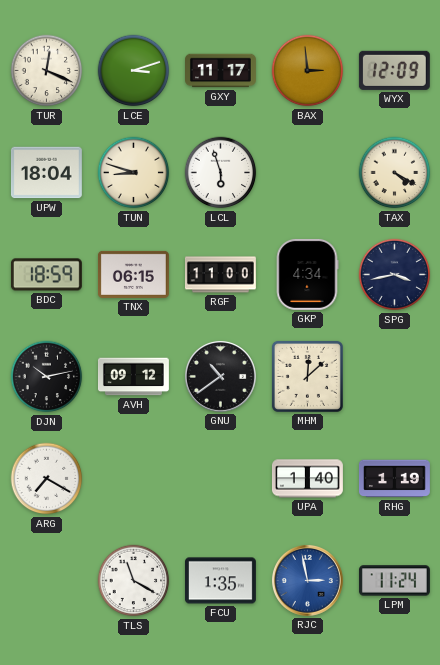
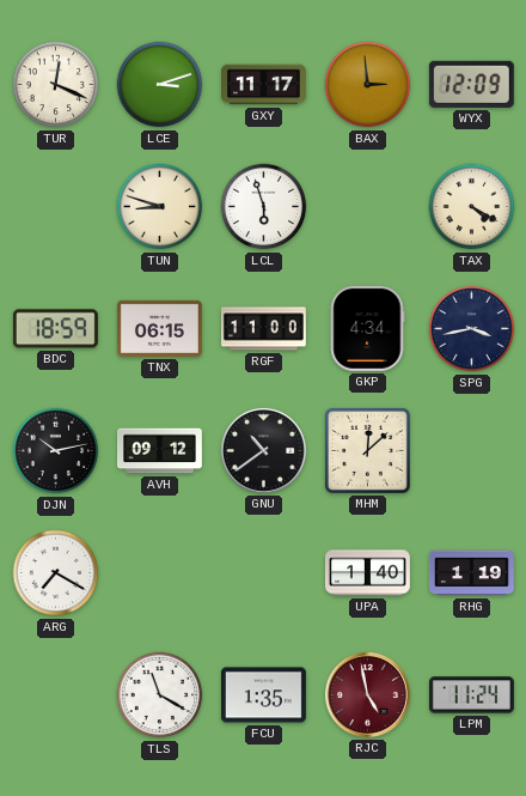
UPW: 18:04 -> none
RJC: 2:58 -> 4:58
RJC dial: blue -> burgundy
